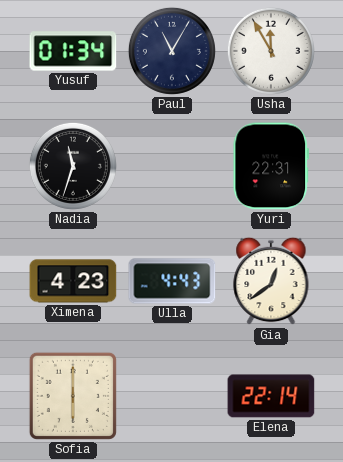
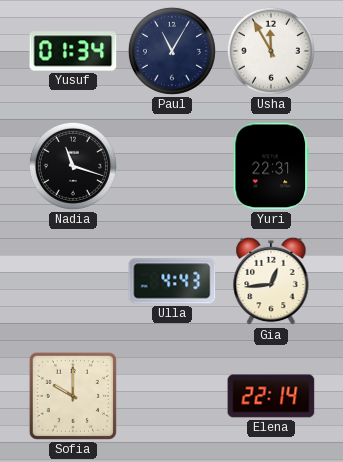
Nadia: 11:33 -> 11:18
Ximena: 4:23 -> none
Gia: 12:39 -> 12:44
Sofia: 6:00 -> 10:00
